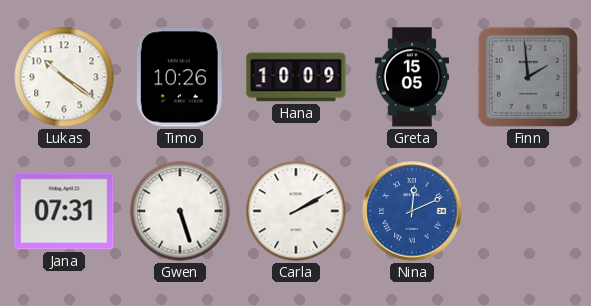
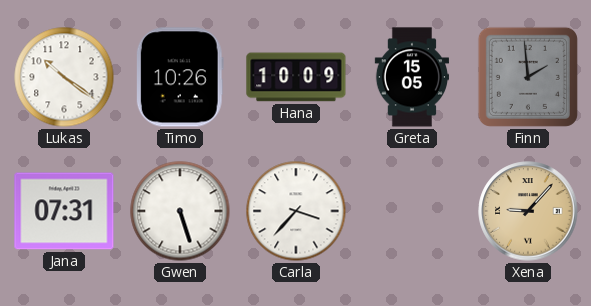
Carla: 2:10 -> 3:37
Nina: 12:11 -> none
Xena: none -> 9:07
